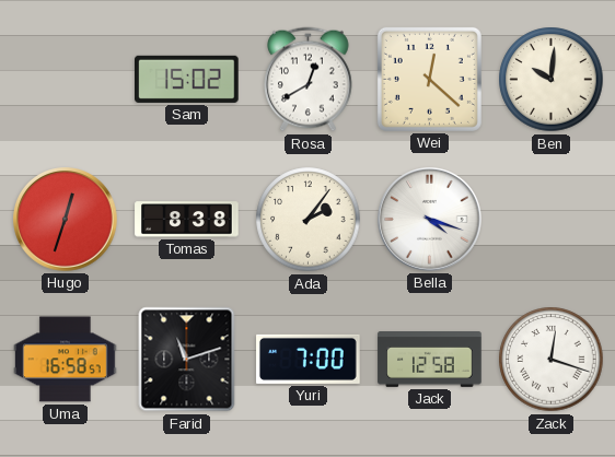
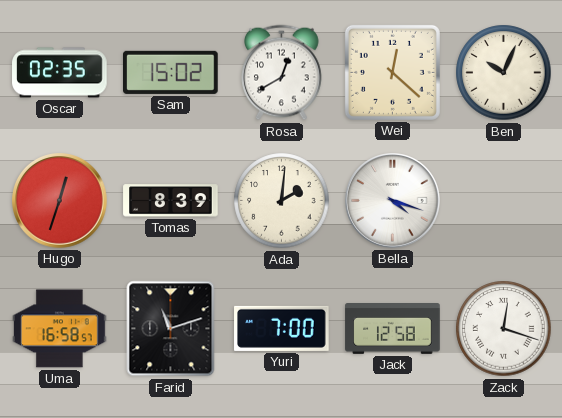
Oscar: none -> 02:35
Ben: 10:01 -> 10:04
Tomas: 8:38 -> 8:39
Ada: 2:06 -> 2:01
